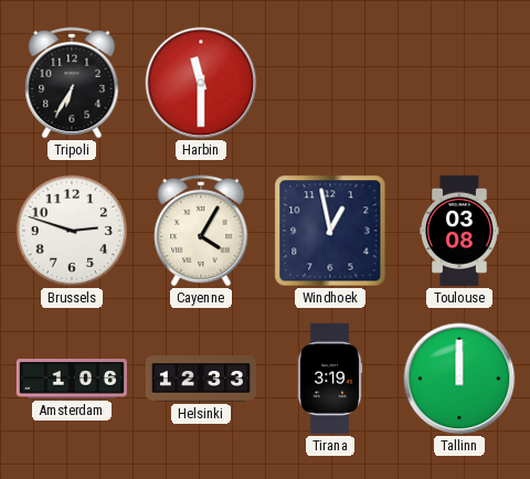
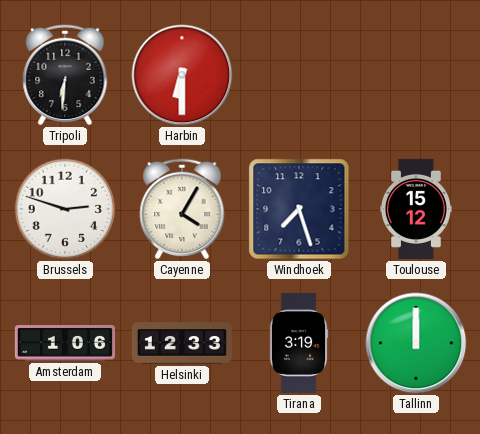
Tripoli: 6:35 -> 6:31
Harbin: 11:30 -> 6:30
Windhoek: 12:58 -> 7:27
Toulouse: 03:08 -> 15:12
